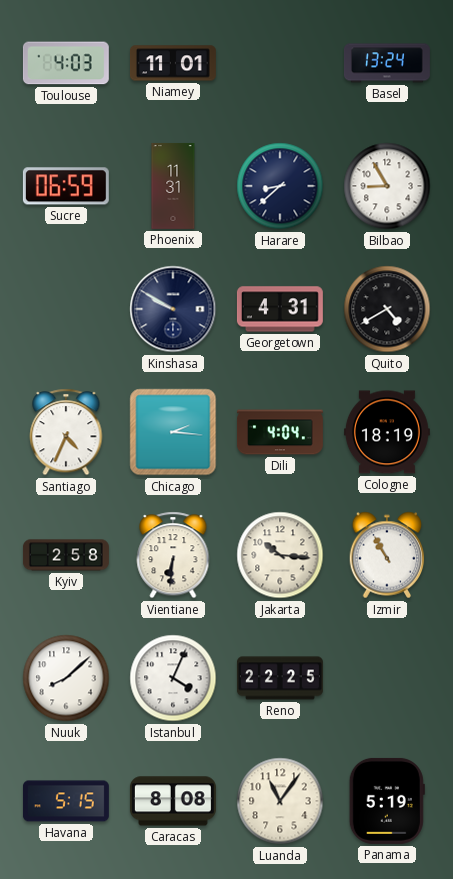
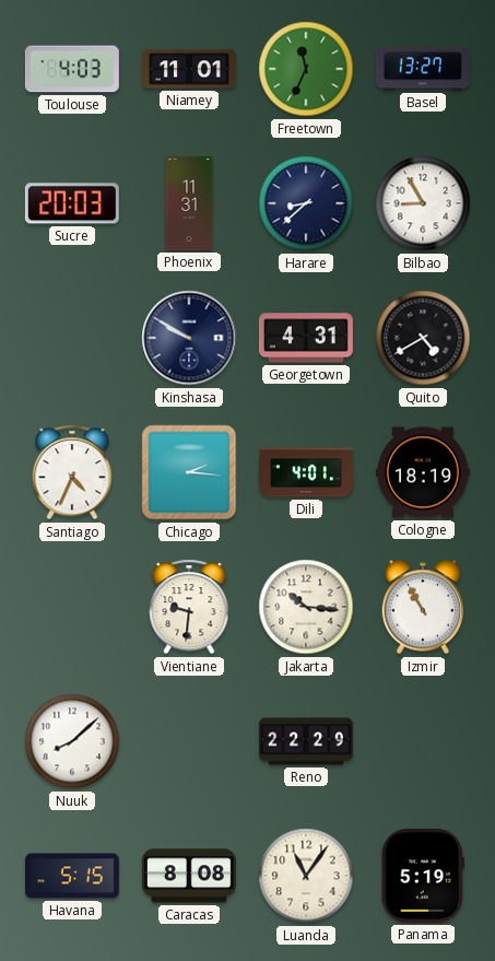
Freetown: none -> 11:34
Basel: 13:24 -> 13:27
Sucre: 06:59 -> 20:03
Dili: 4:04 -> 4:01
Kyiv: 2:58 -> none
Vientiane: 6:31 -> 9:31
Istanbul: 4:04 -> none
Reno: 22:25 -> 22:29
